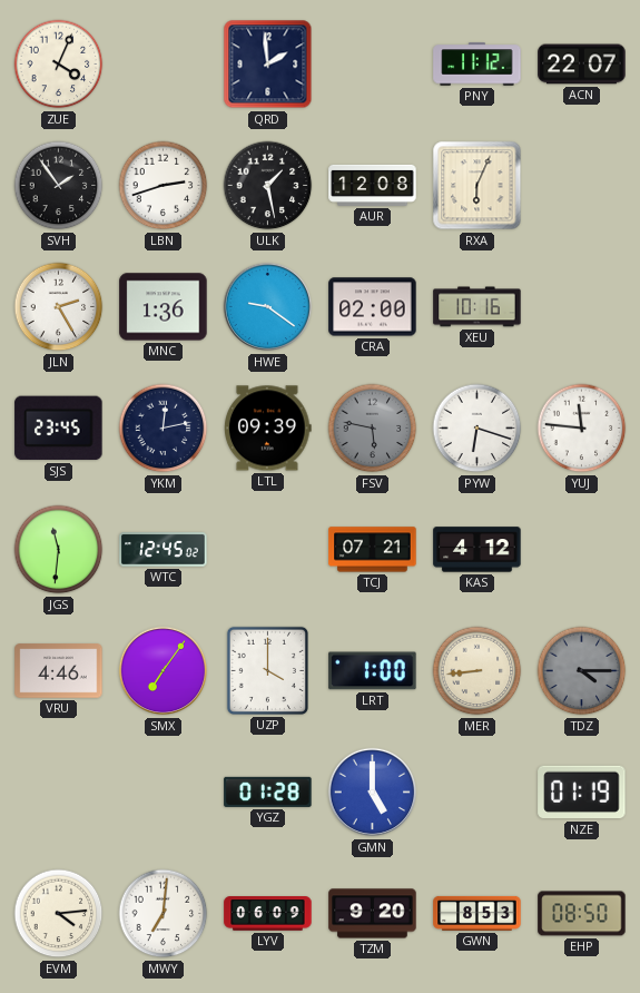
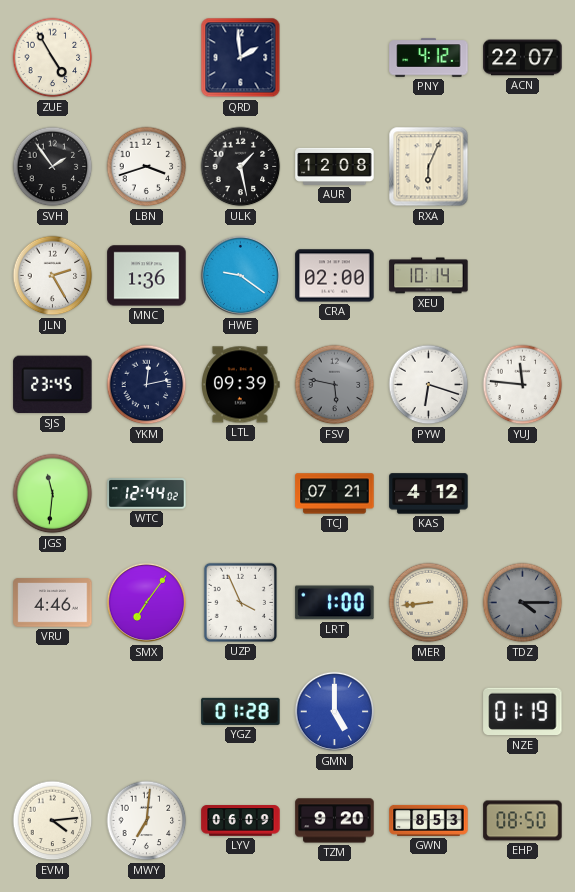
ZUE: 4:04 -> 4:55
PNY: 11:12 -> 4:12
LBN: 2:42 -> 3:42
XEU: 10:16 -> 10:14
WTC: 12:45 -> 12:44
UZP: 4:00 -> 3:56
